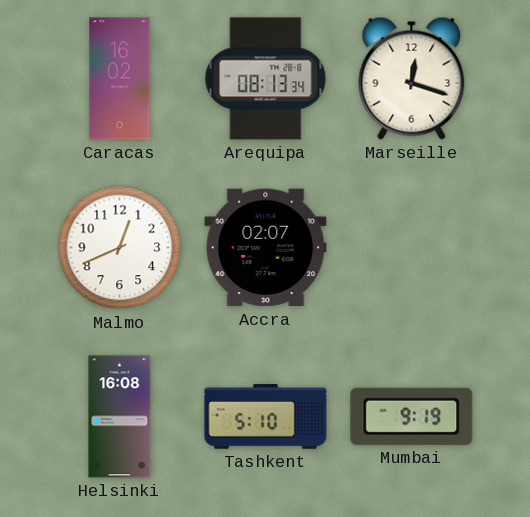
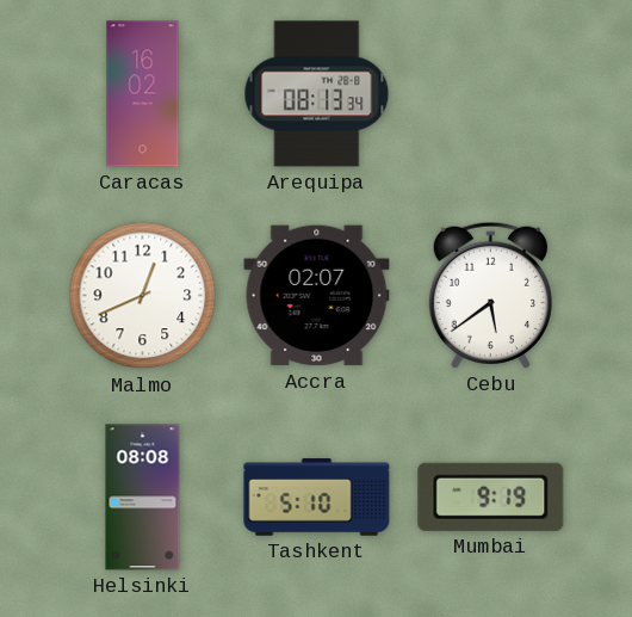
Marseille: 12:18 -> none
Cebu: none -> 5:39
Helsinki: 16:08 -> 08:08
